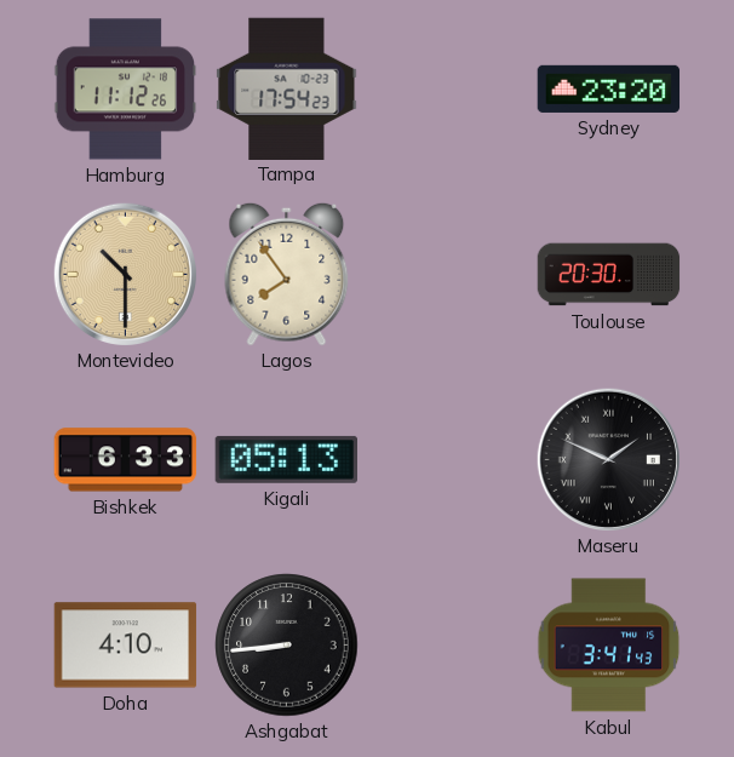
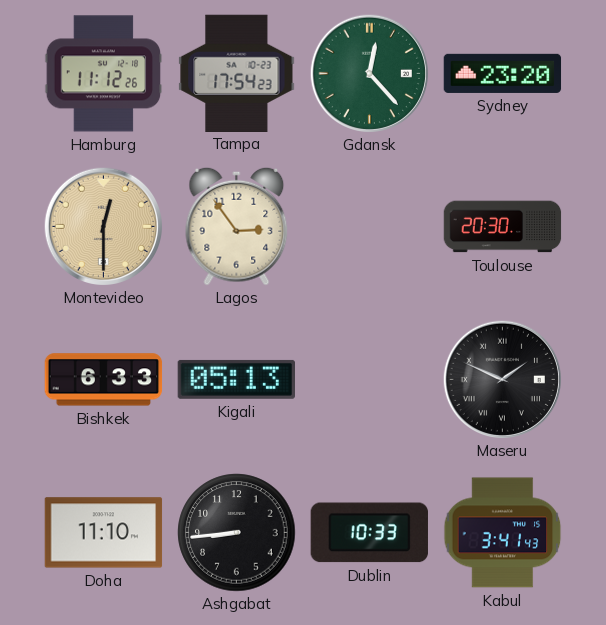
Gdansk: none -> 12:23
Montevideo: 10:30 -> 12:30
Lagos: 7:54 -> 2:54
Doha: 4:10 -> 11:10
Dublin: none -> 10:33
